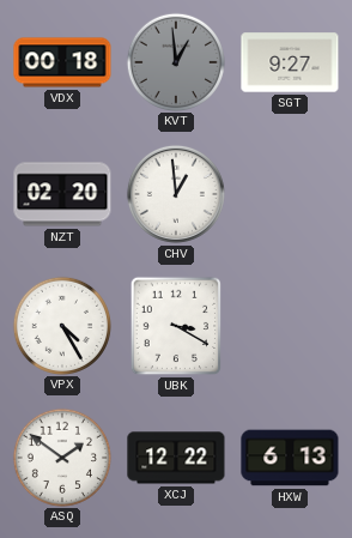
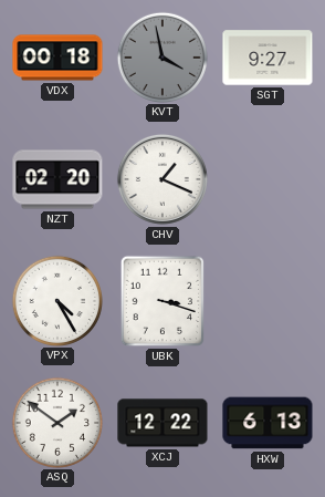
KVT: 12:59 -> 3:58
CHV: 12:59 -> 1:19
UBK: 3:20 -> 3:18
